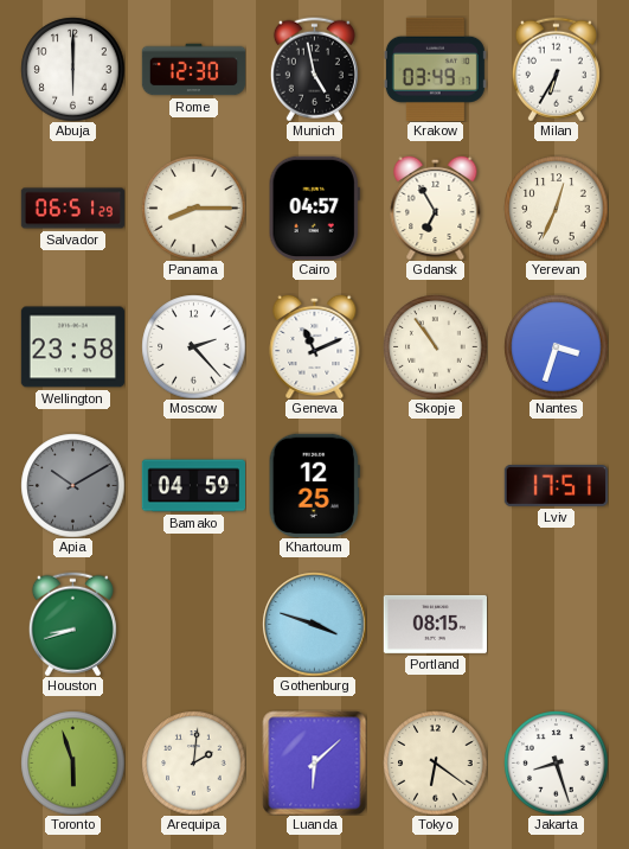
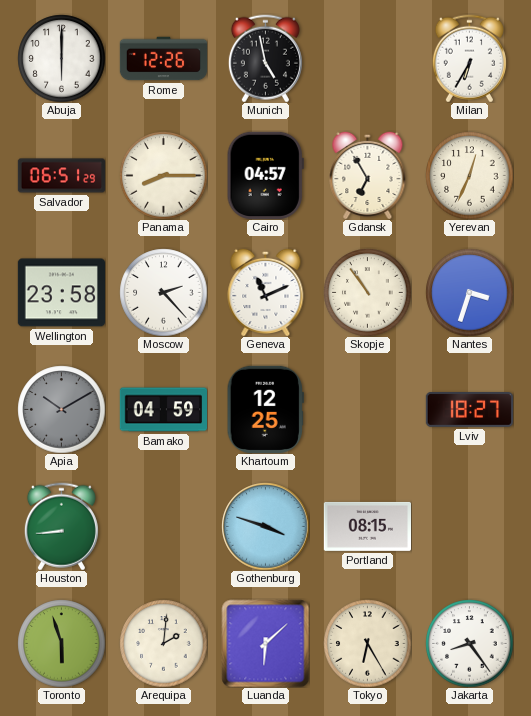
Rome: 12:30 -> 12:26
Krakow: 03:49 -> none
Lviv: 17:51 -> 18:27
Houston: 8:42 -> 8:44
Tokyo: 6:21 -> 6:25
Jakarta: 8:27 -> 8:24
